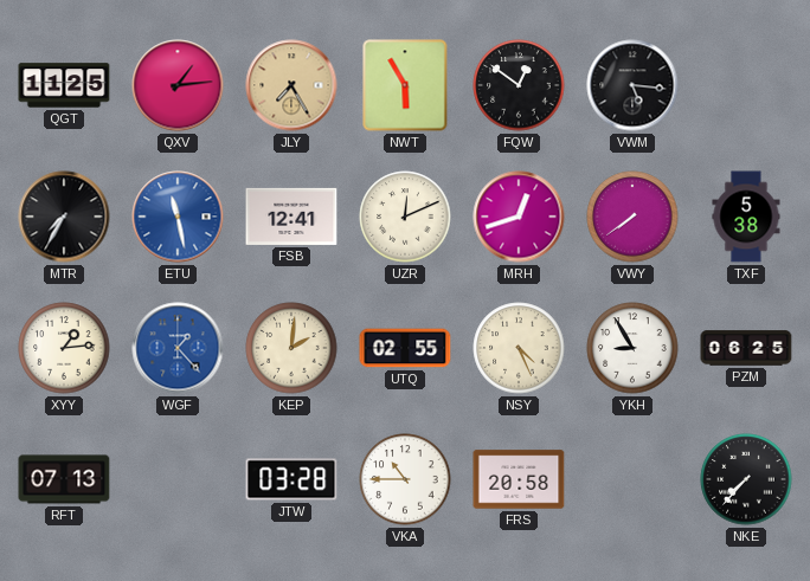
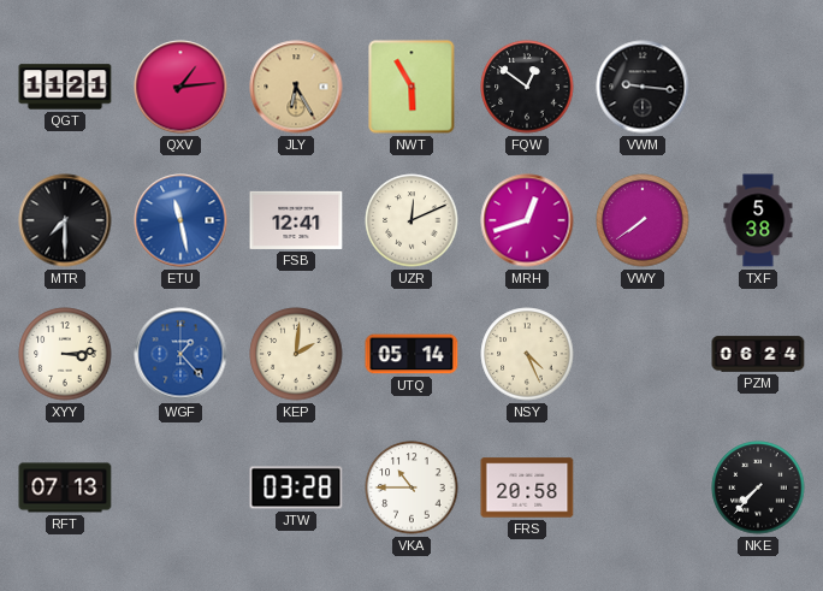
QGT: 11:25 -> 11:21
JLY: 7:25 -> 6:25
VWM: 5:16 -> 9:16
MTR: 7:35 -> 7:30
XYY: 1:14 -> 3:14
UTQ: 02:55 -> 05:14
YKH: 8:55 -> none
PZM: 06:25 -> 06:24
